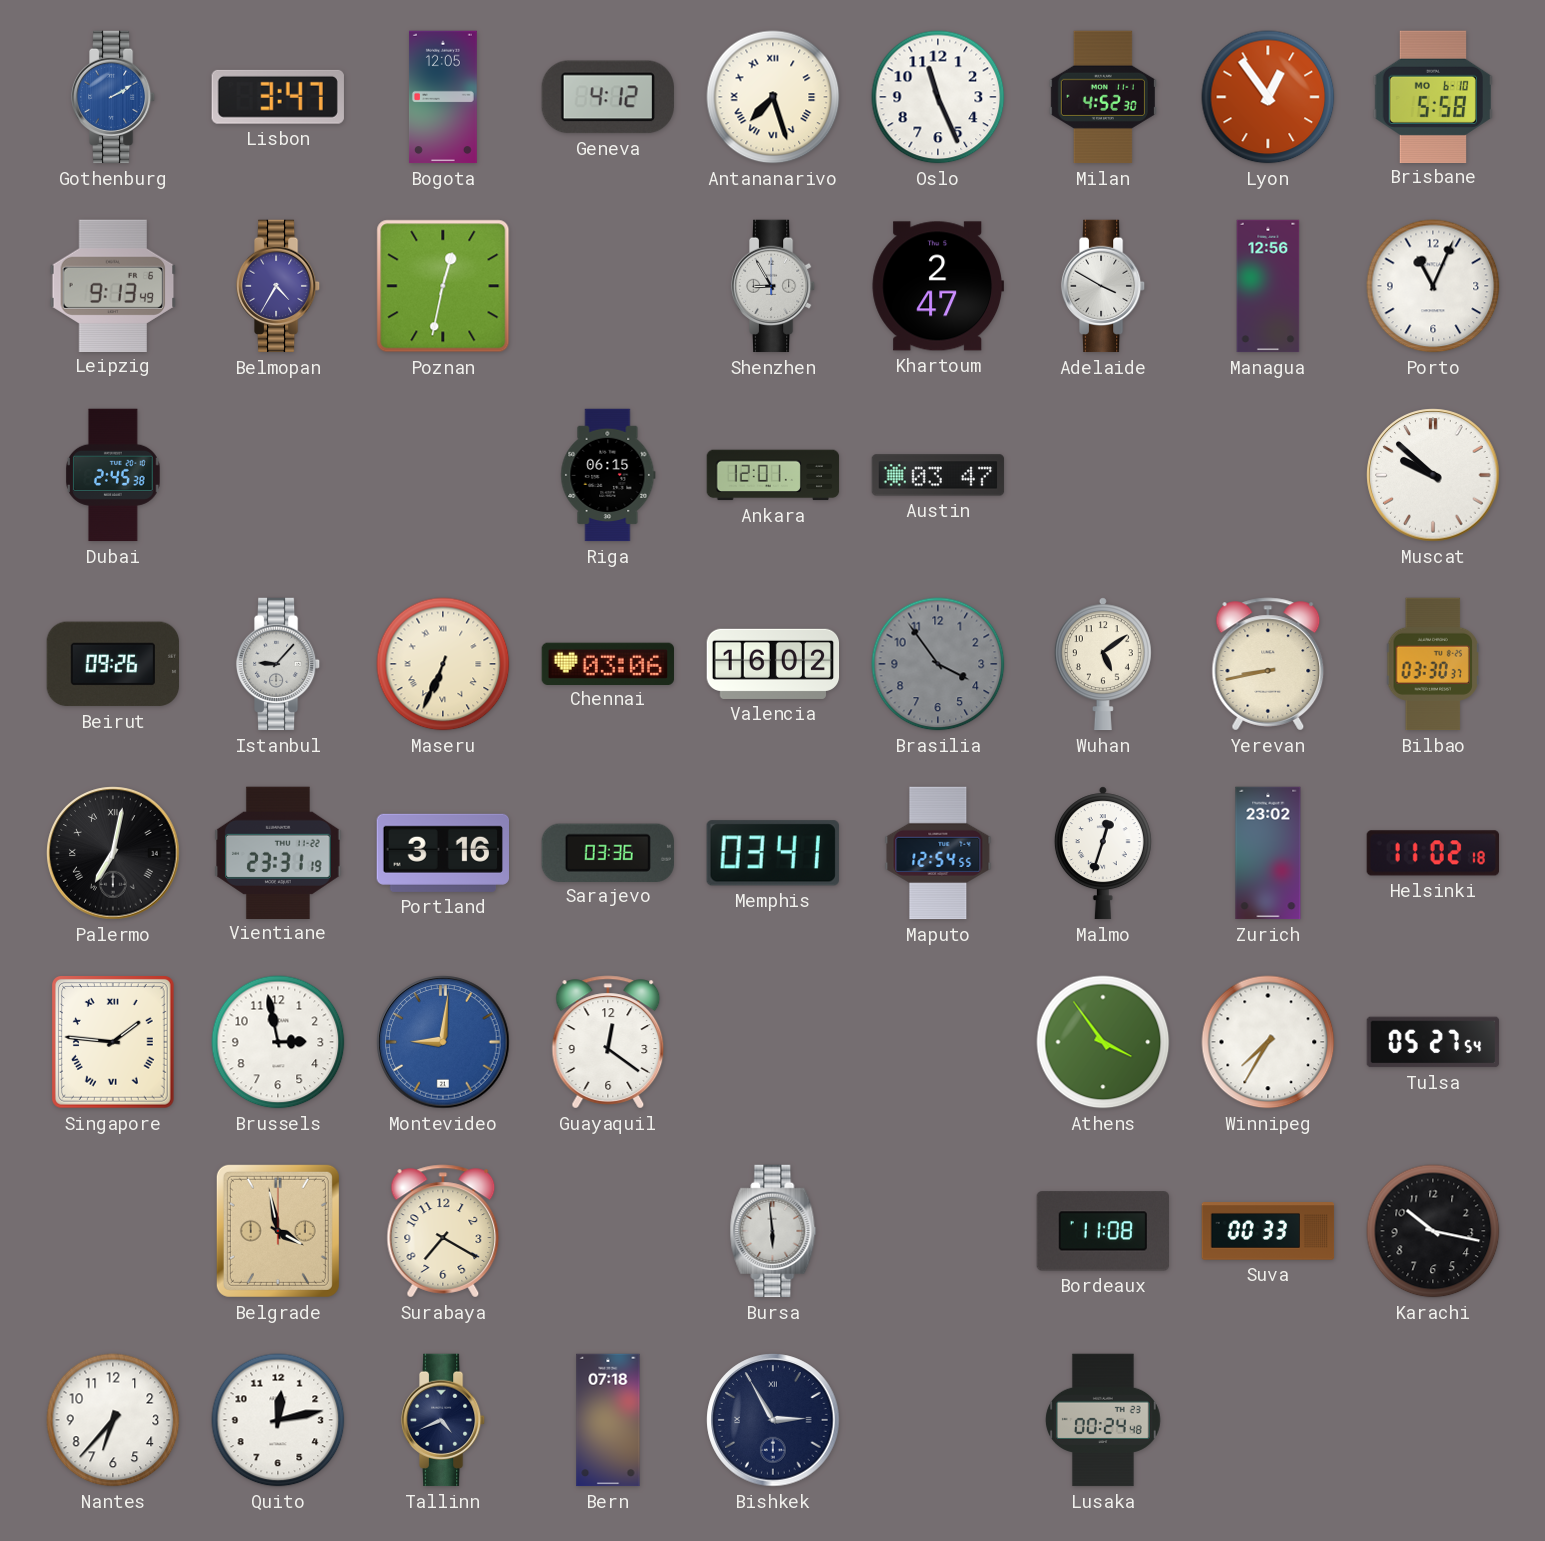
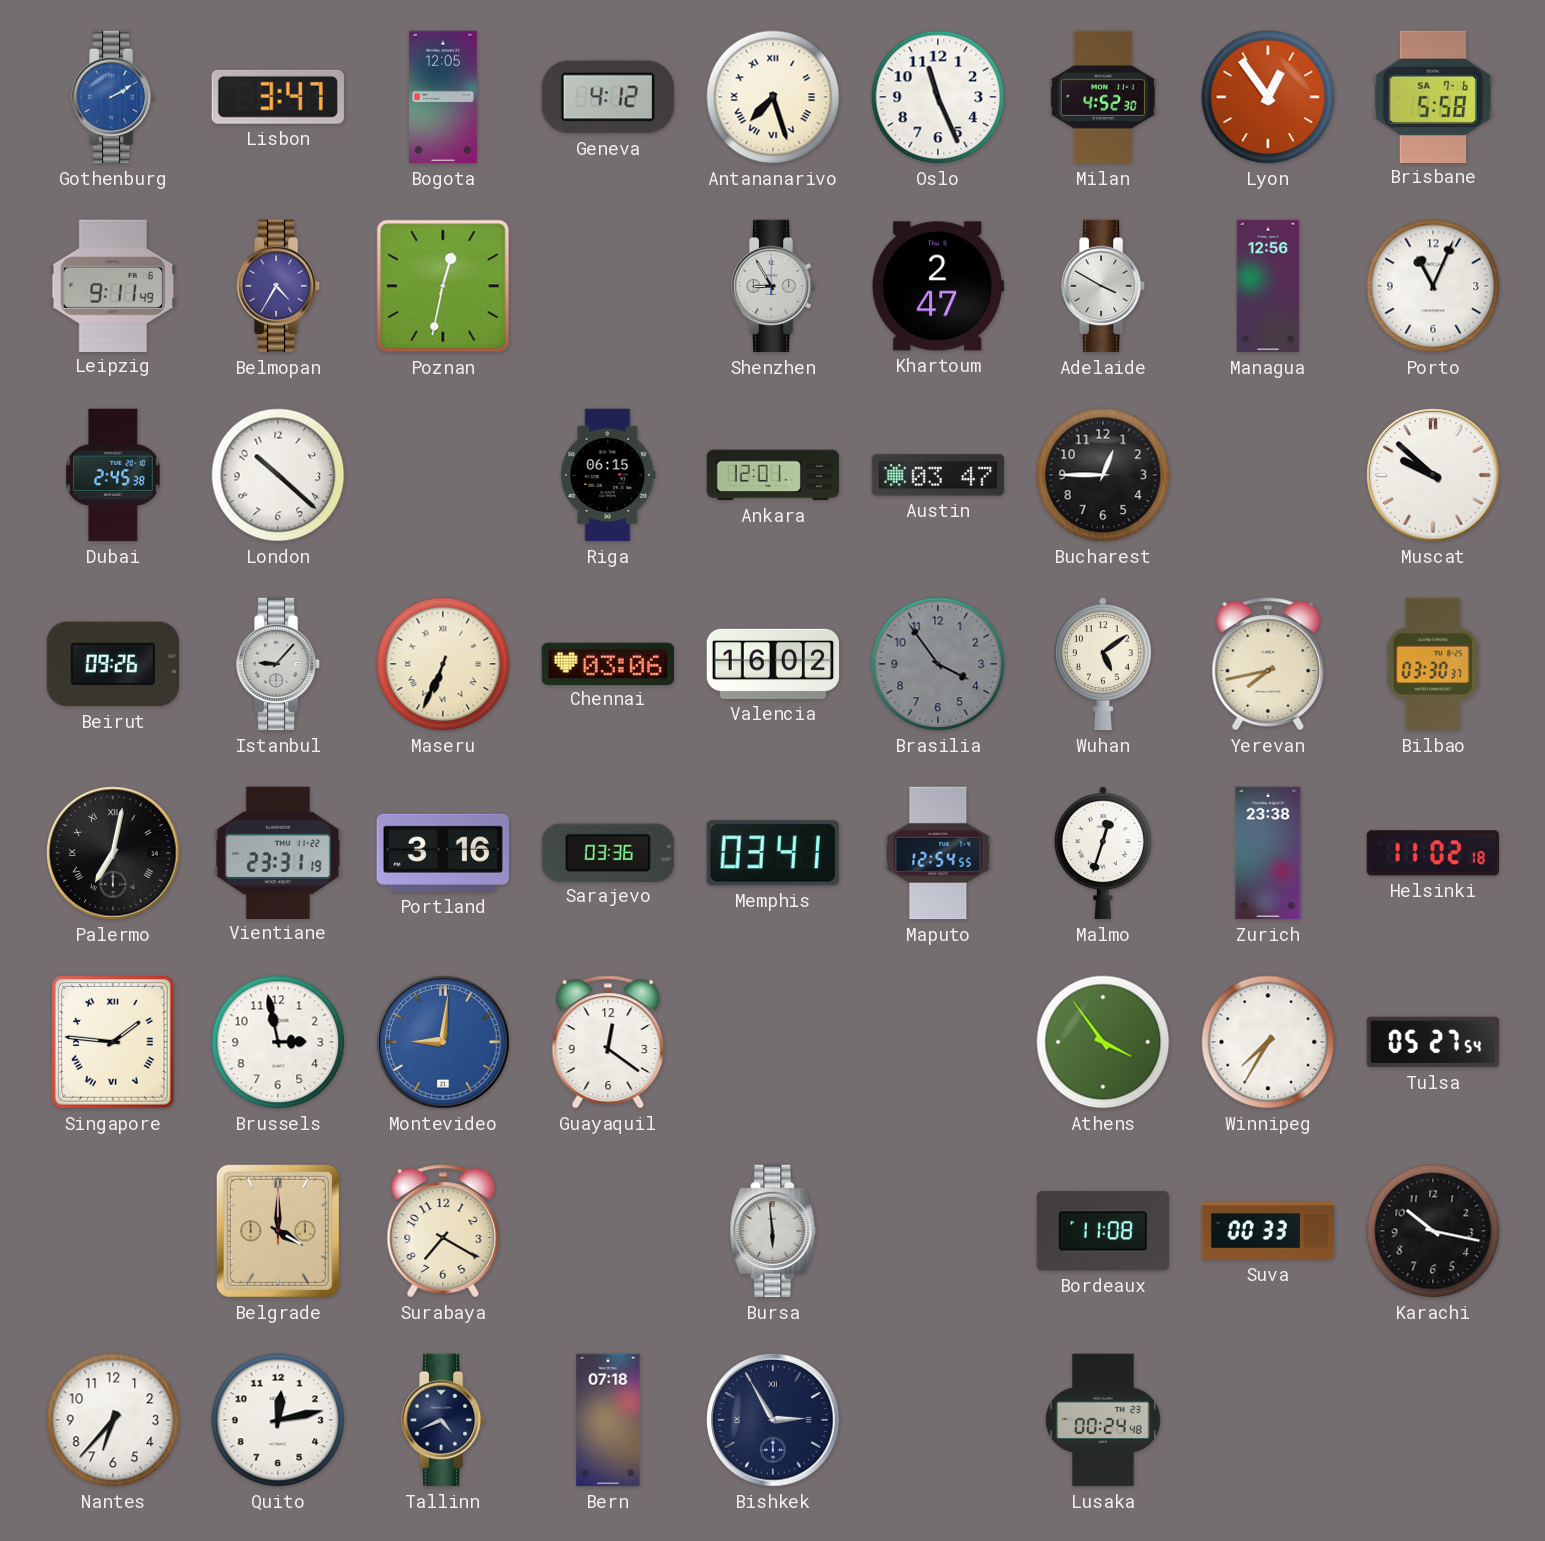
Brisbane date: MO 6-10 -> SA 7-6
Leipzig: 9:13 -> 9:11
London: none -> 10:22
Bucharest: none -> 12:45
Yerevan: 8:43 -> 7:43
Zurich: 23:02 -> 23:38
Belgrade: 3:58 -> 4:00
